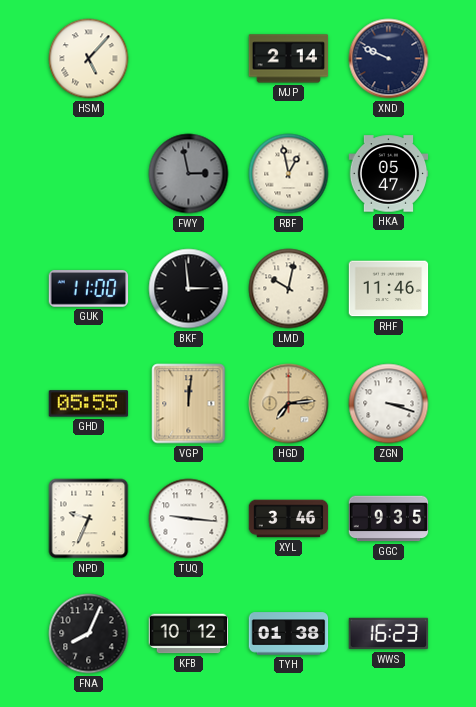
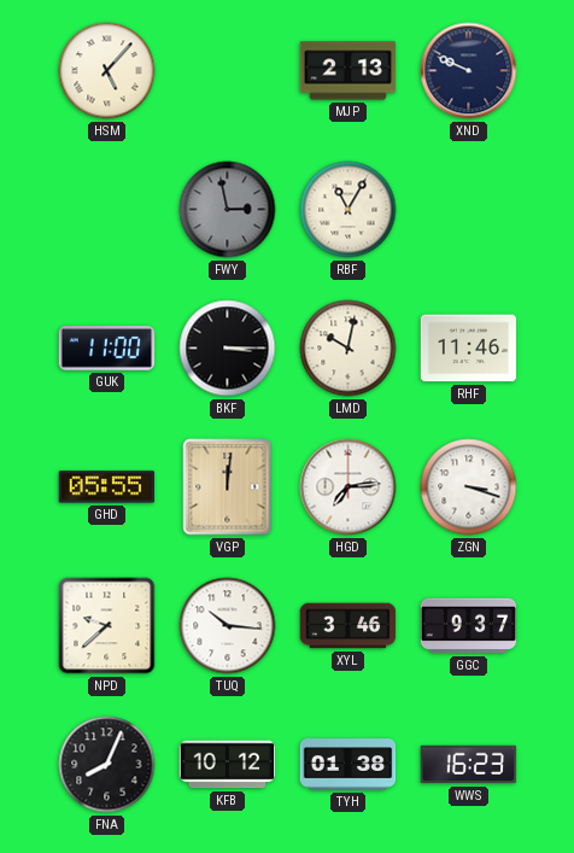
MJP: 2:14 -> 2:13
RBF: 12:58 -> 11:05
HKA: 05:47 -> none
BKF: 2:59 -> 3:15
HGD dial: champagne -> white
NPD: 9:34 -> 9:38
TUQ: 9:16 -> 10:16
GGC: 9:35 -> 9:37
